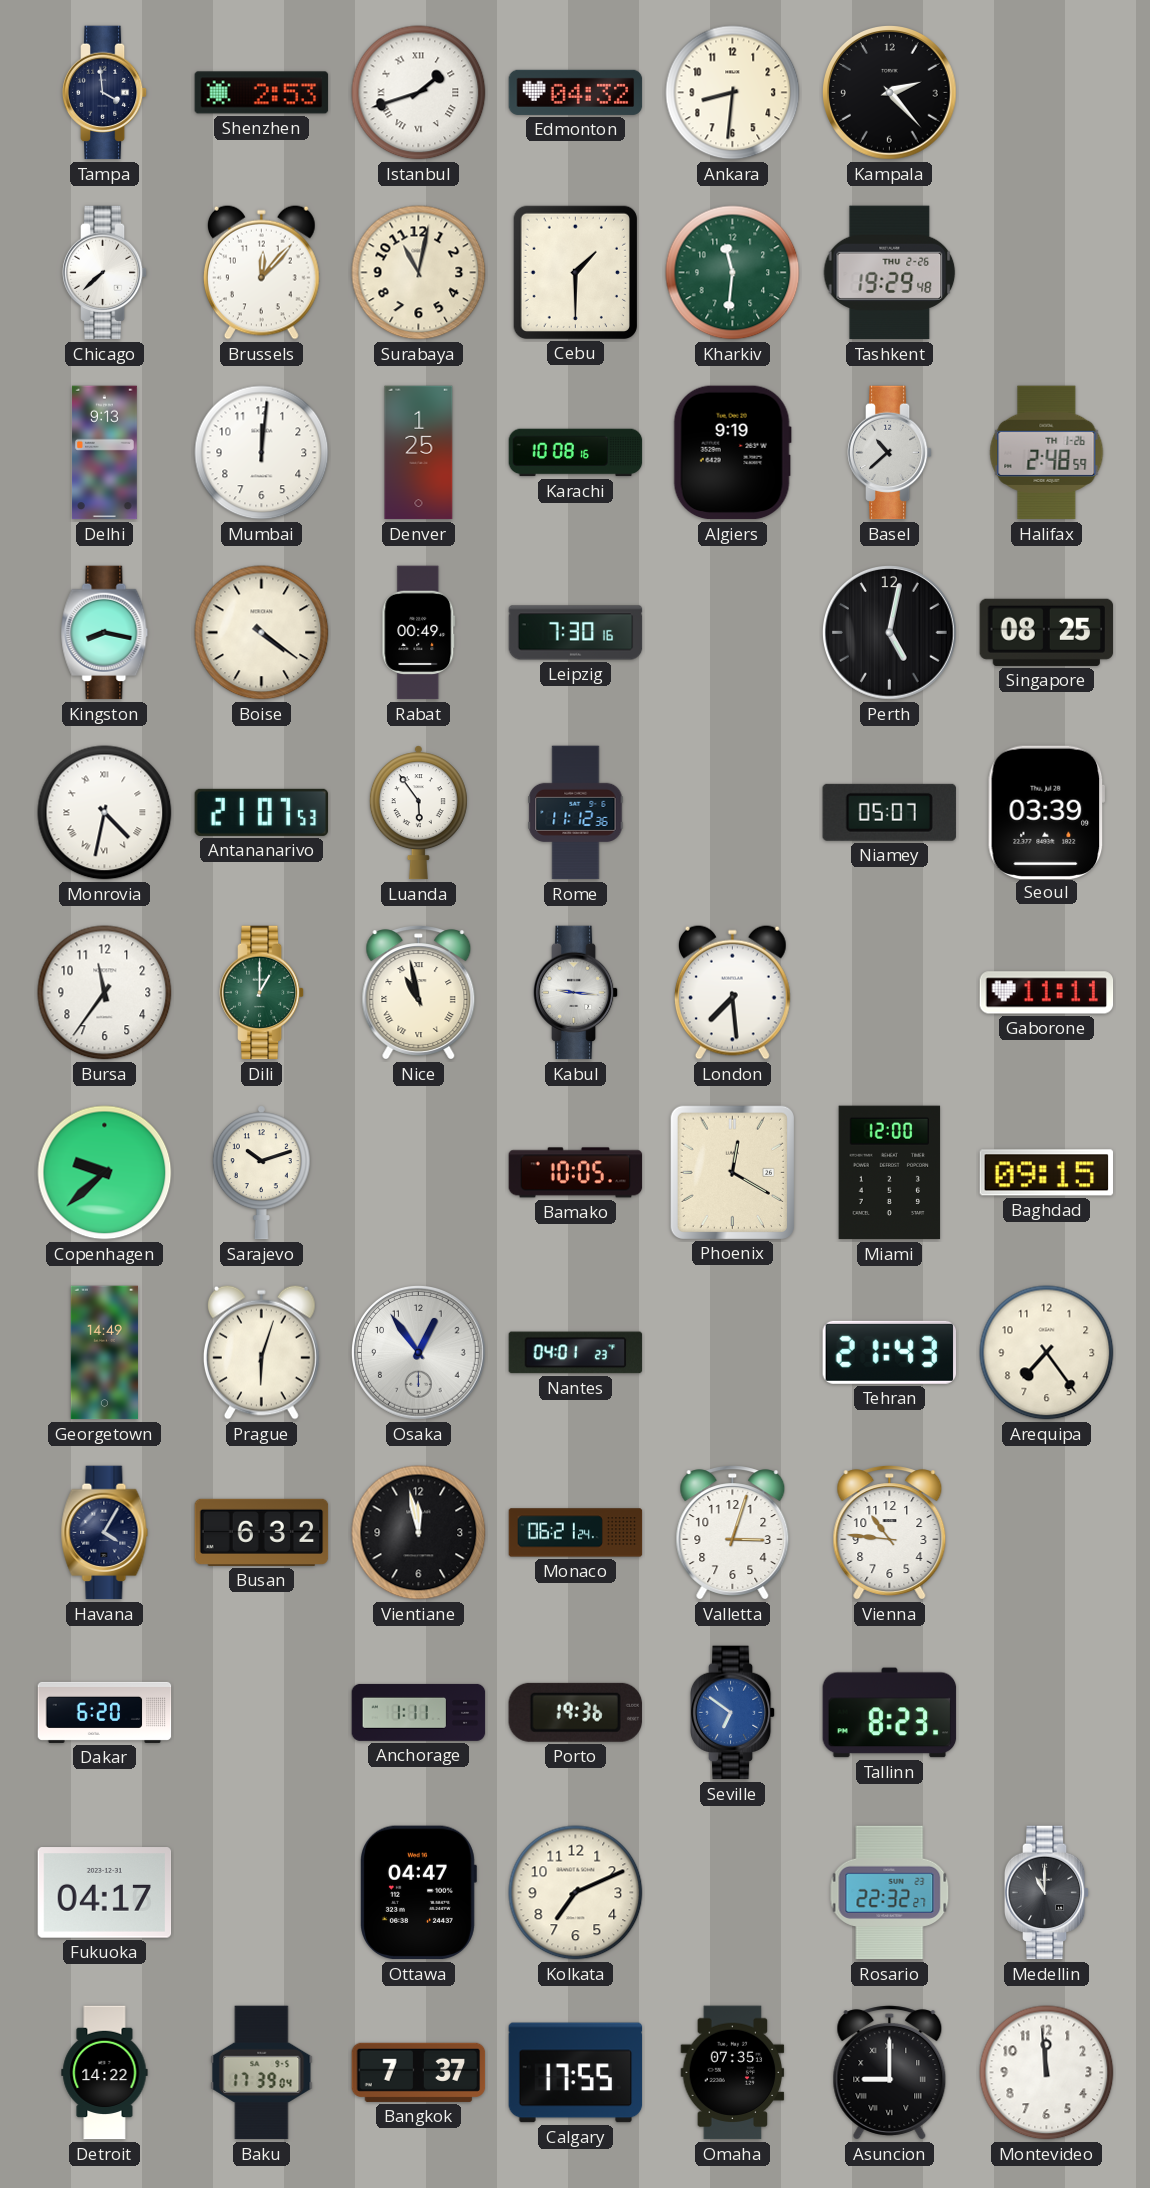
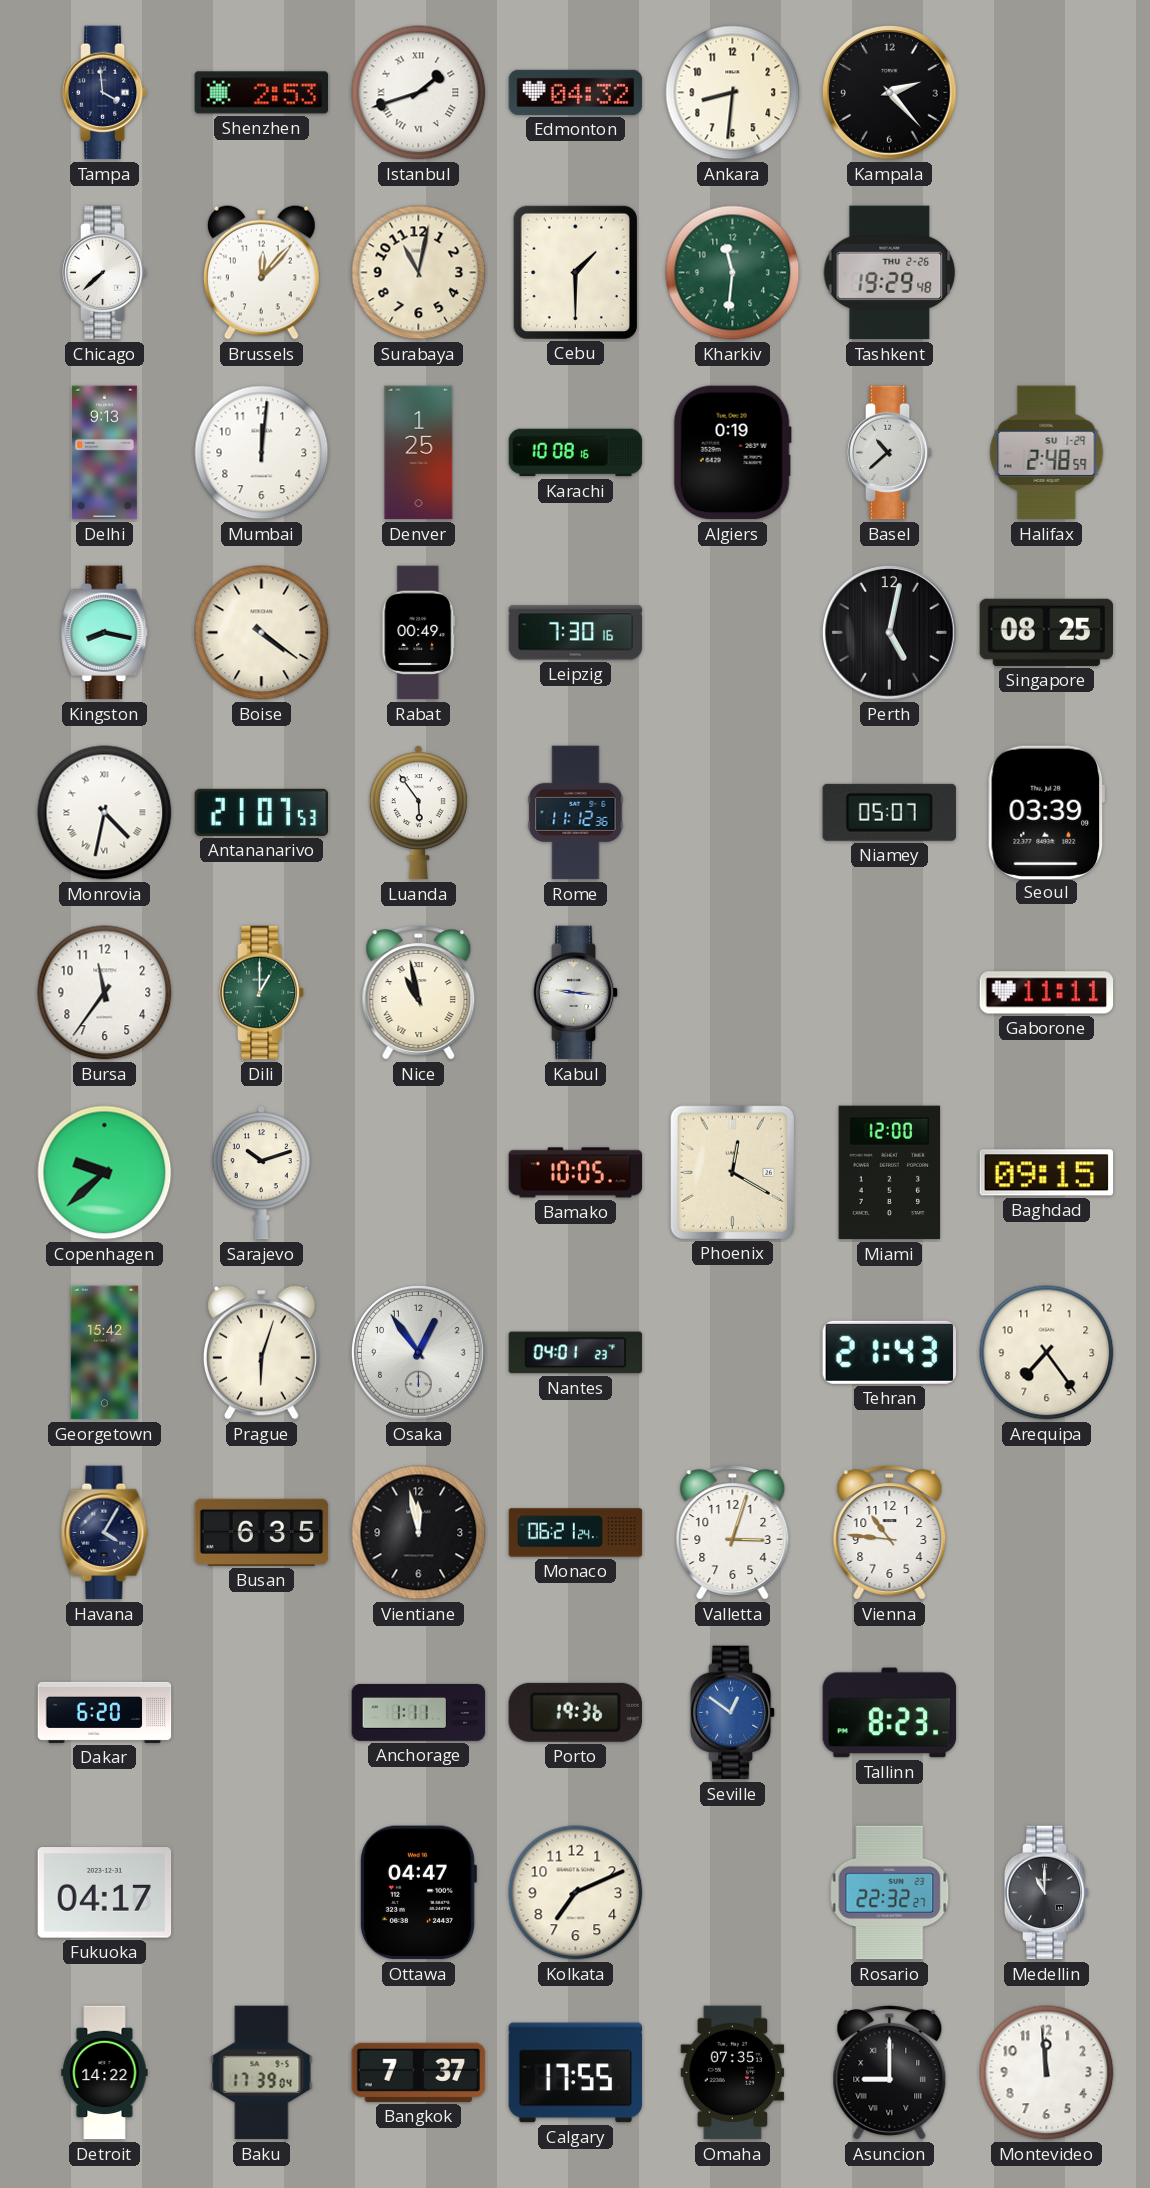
Algiers: 9:19 -> 0:19
Halifax date: TH 1-26 -> SU 1-29
London: 7:29 -> none
Georgetown: 14:49 -> 15:42
Busan: 6:32 -> 6:35
Seville: 6:51 -> 12:51
